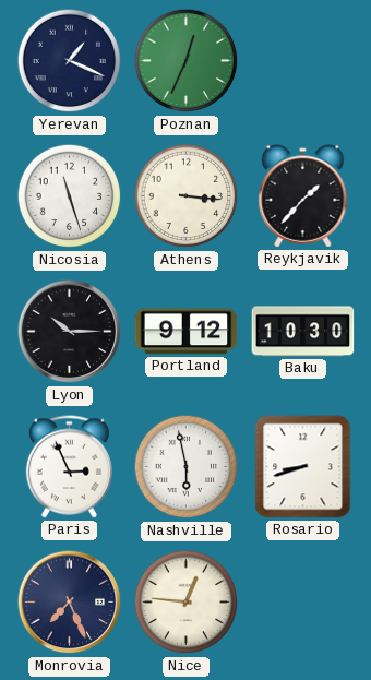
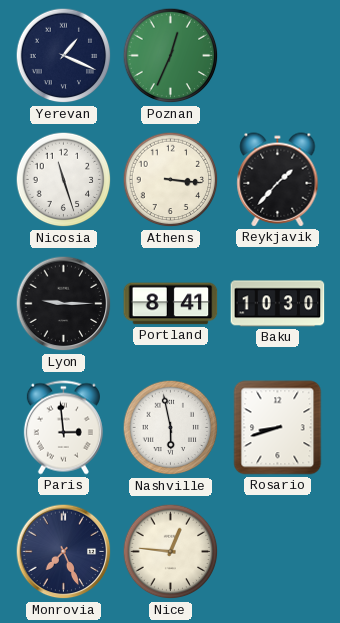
Lyon: 10:15 -> 9:15
Portland: 9:12 -> 8:41
Paris: 2:56 -> 2:59
